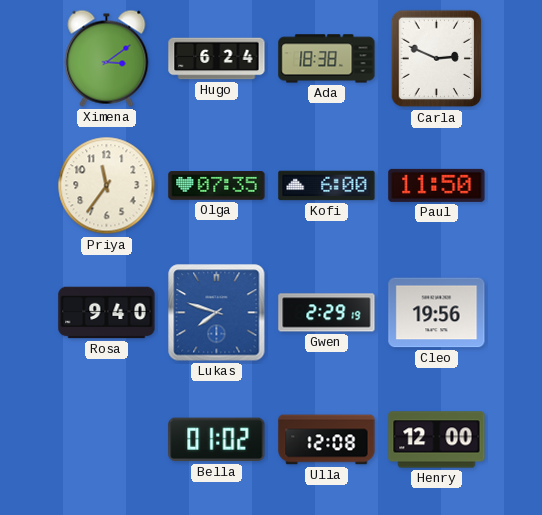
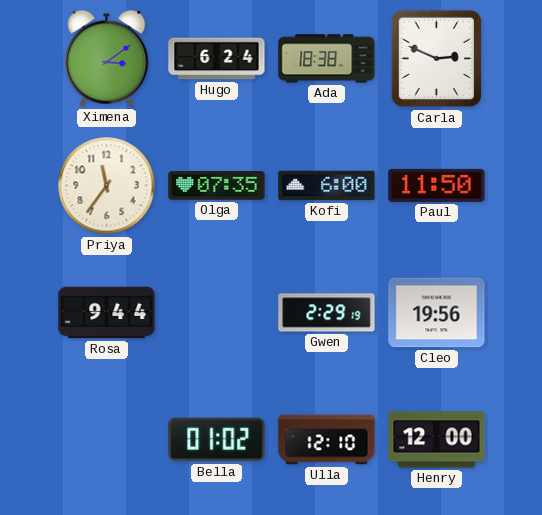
Rosa: 9:40 -> 9:44
Lukas: 7:48 -> none
Ulla: 12:08 -> 12:10
